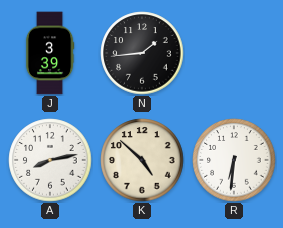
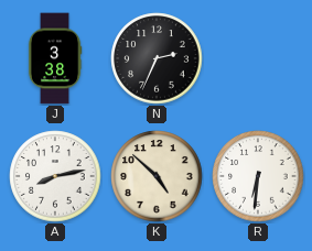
J: 3:39 -> 3:38
N: 1:44 -> 2:34
